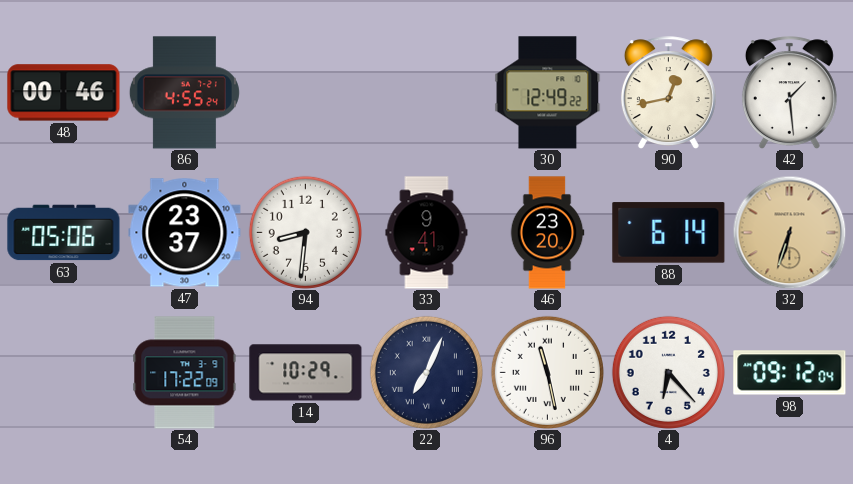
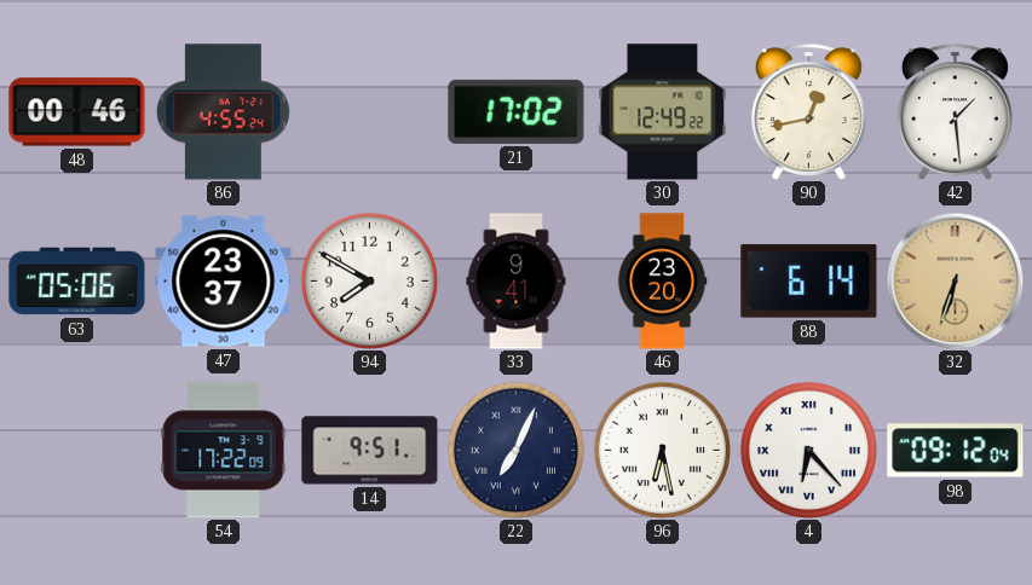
21: none -> 17:02
94: 8:31 -> 7:50
14: 10:29 -> 9:51
96: 11:28 -> 6:28
4 numerals: Arabic -> Roman
